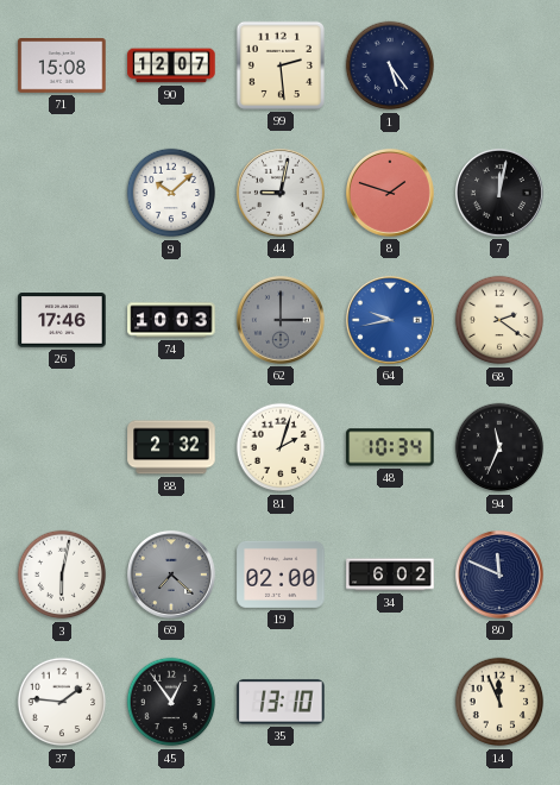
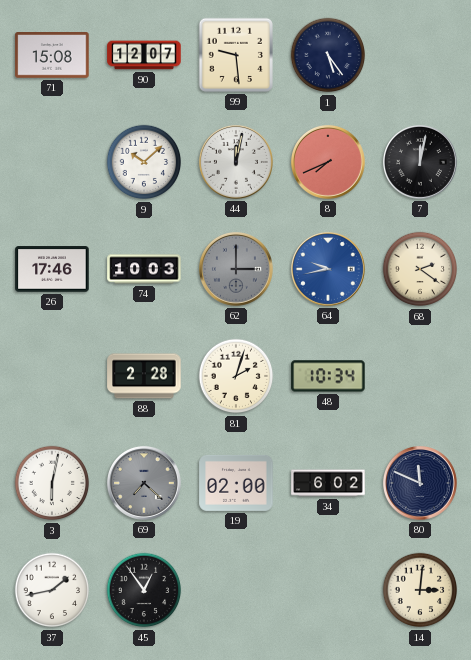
99: 2:29 -> 9:29
44: 9:02 -> 12:02
8: 1:48 -> 7:41
88: 2:32 -> 2:28
94: 11:34 -> none
37: 1:46 -> 1:43
35: 13:10 -> none
14: 11:56 -> 3:01
